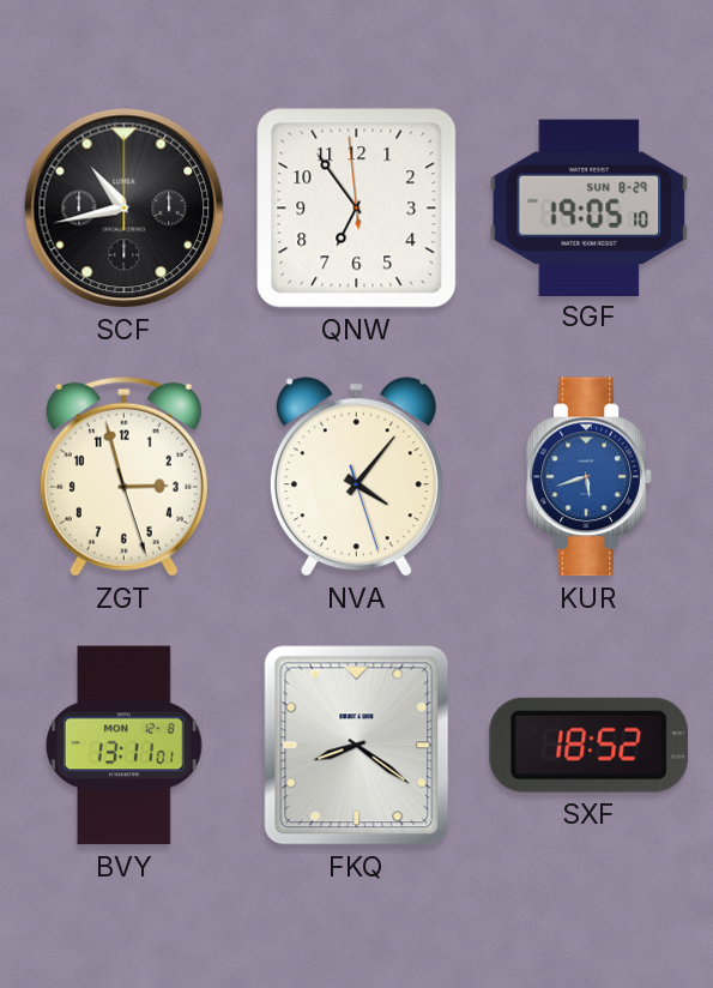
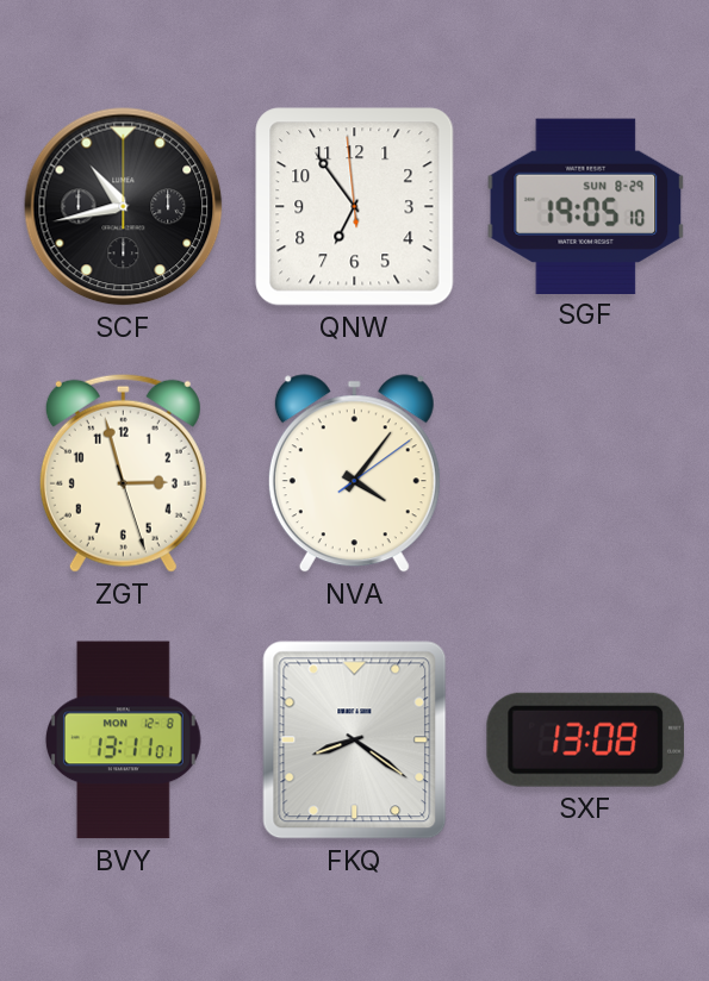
NVA: 4:06:27 -> 4:06:09
KUR: 5:42 -> none
SXF: 18:52 -> 13:08
